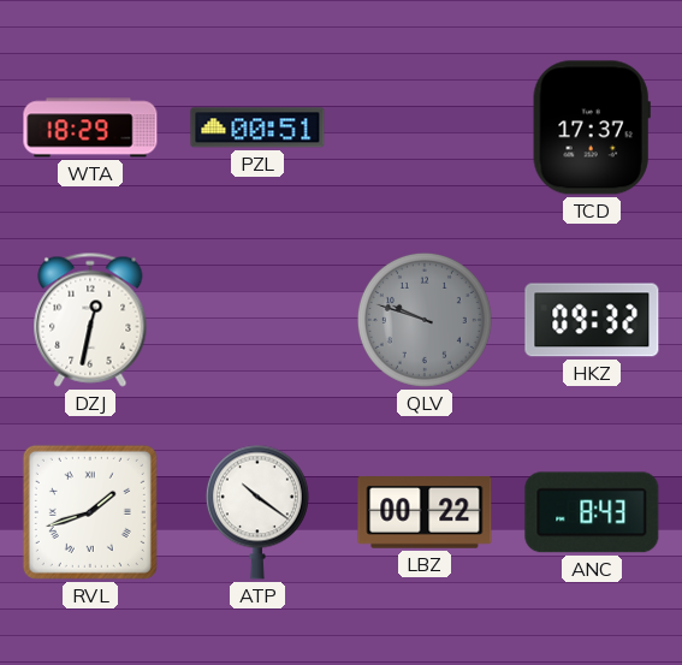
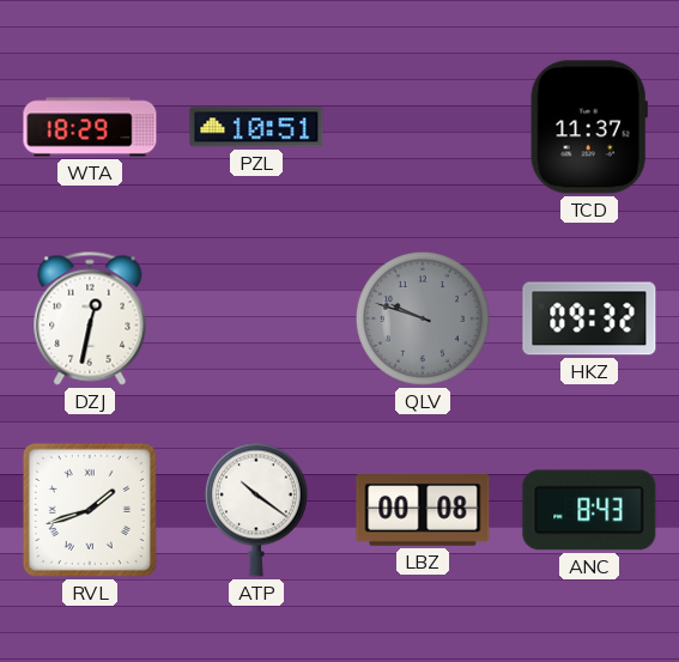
PZL: 00:51 -> 10:51
TCD: 17:37 -> 11:37
LBZ: 00:22 -> 00:08
